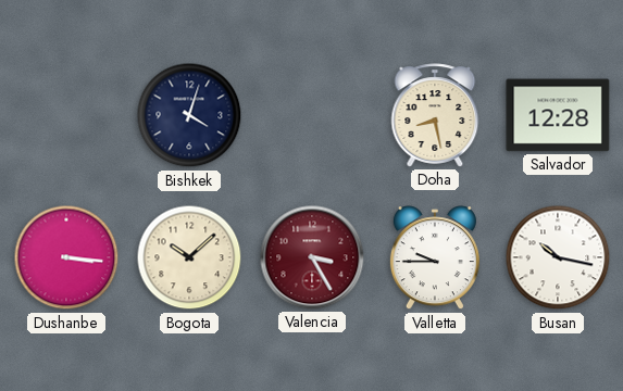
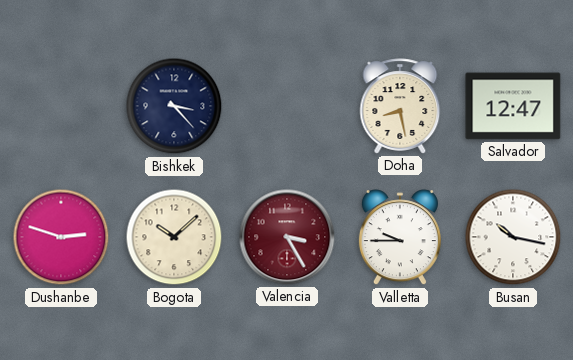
Bishkek: 4:03 -> 3:23
Salvador: 12:28 -> 12:47
Dushanbe: 3:16 -> 2:48
